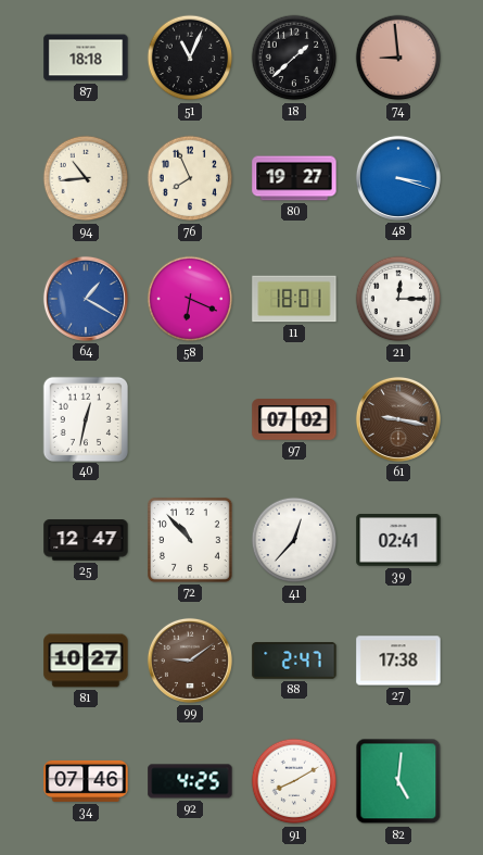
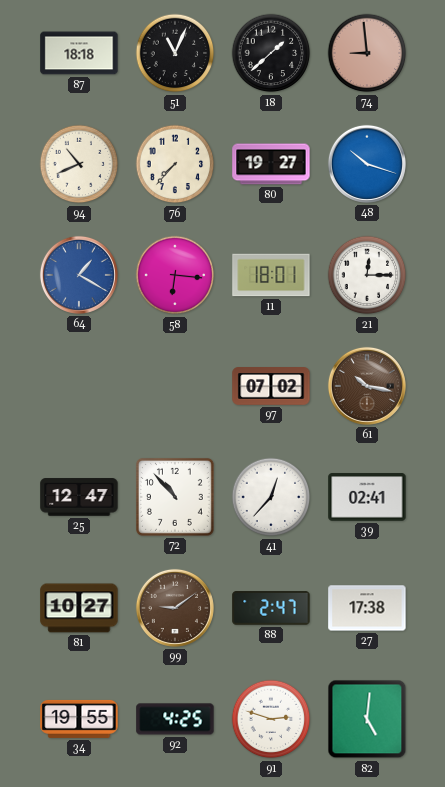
94: 10:44 -> 10:41
76: 7:56 -> 7:37
48: 3:18 -> 10:18
58: 6:19 -> 6:16
40: 12:32 -> none
61: 9:17 -> 10:17
34: 07:46 -> 19:55
91: 8:10 -> 2:48
